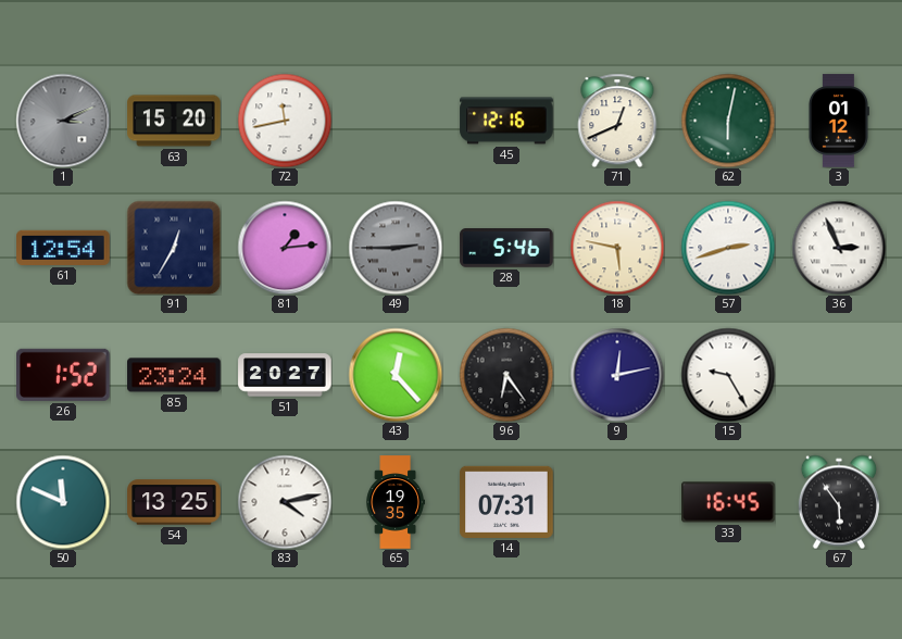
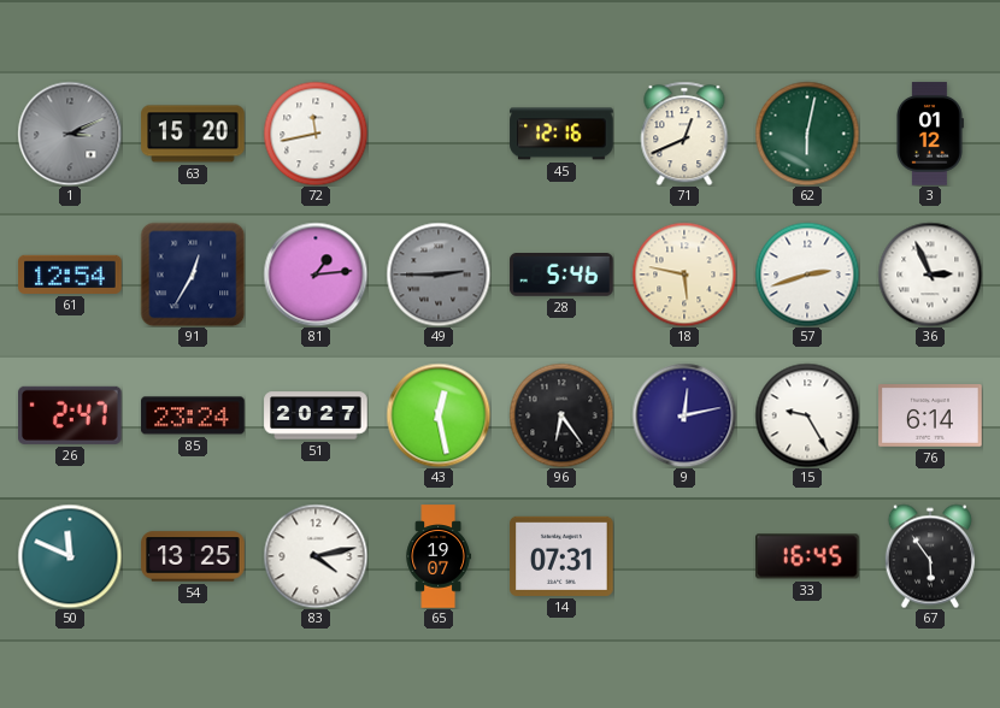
26: 1:52 -> 2:47
43: 12:23 -> 12:28
76: none -> 6:14
65: 19:35 -> 19:07
